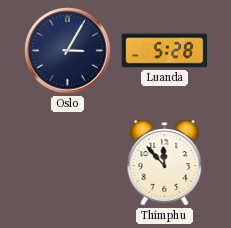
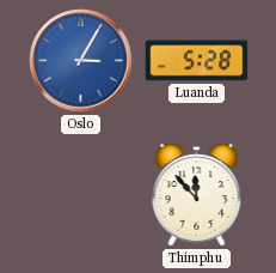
Oslo dial: navy -> blue
